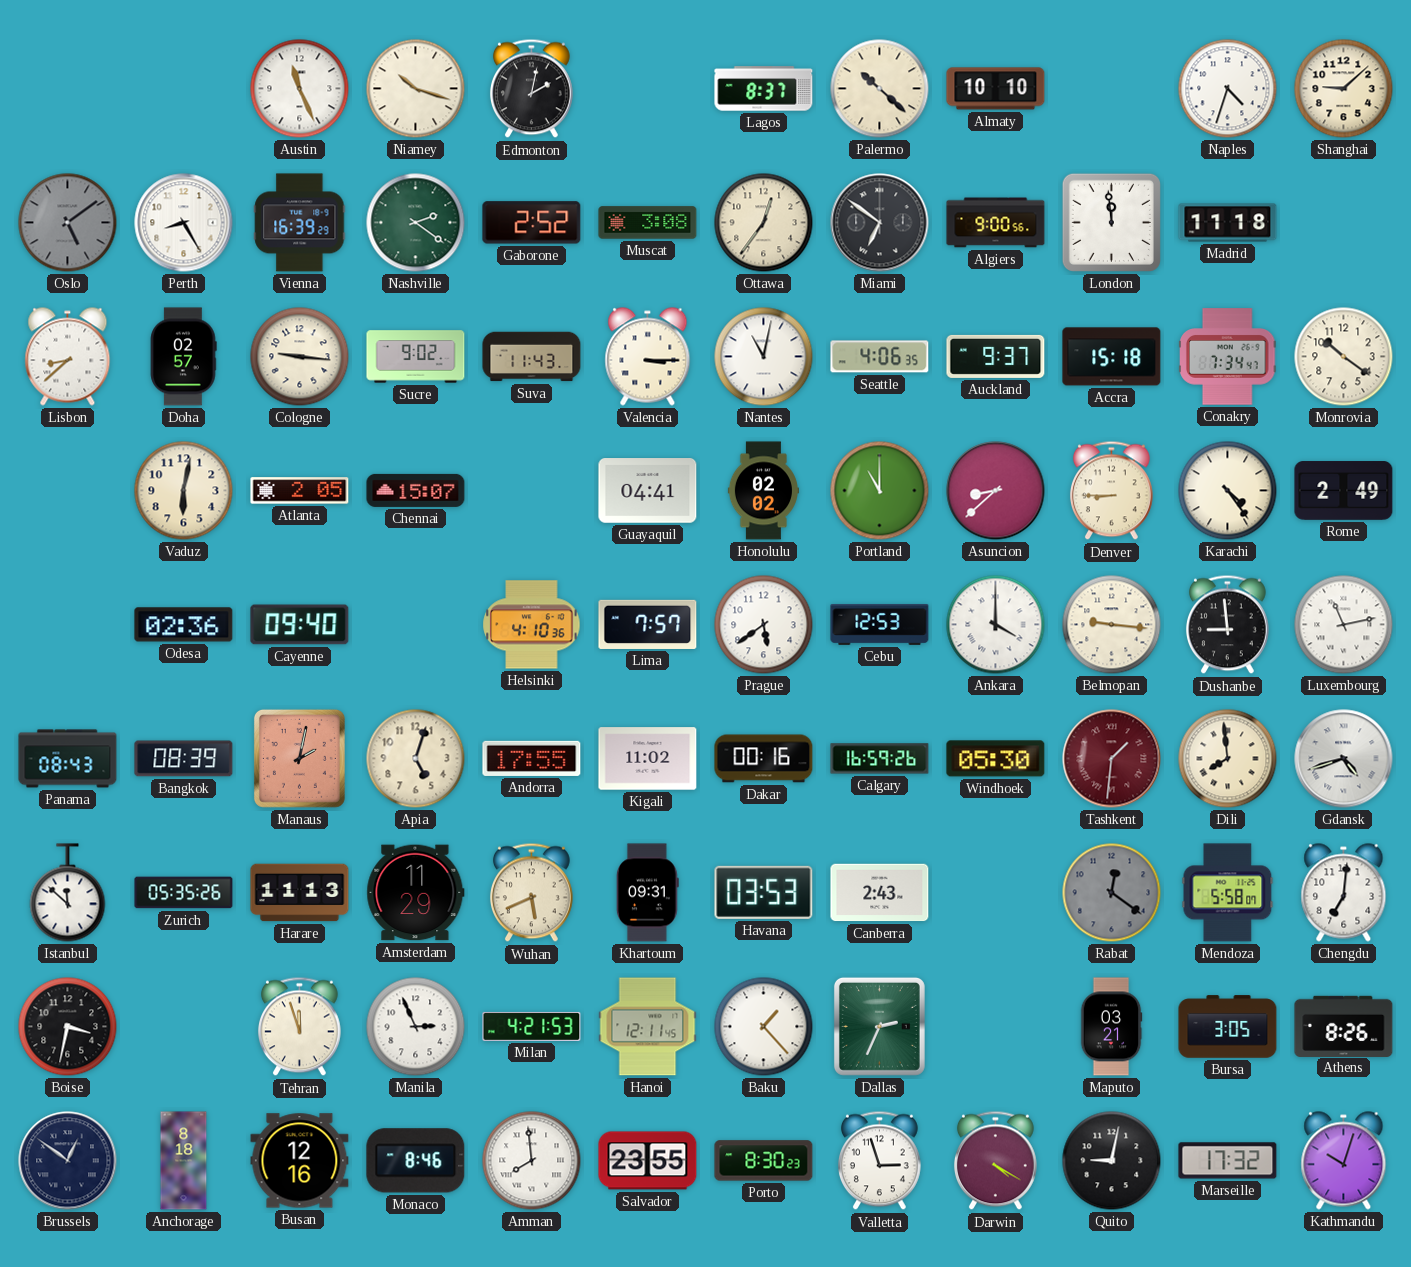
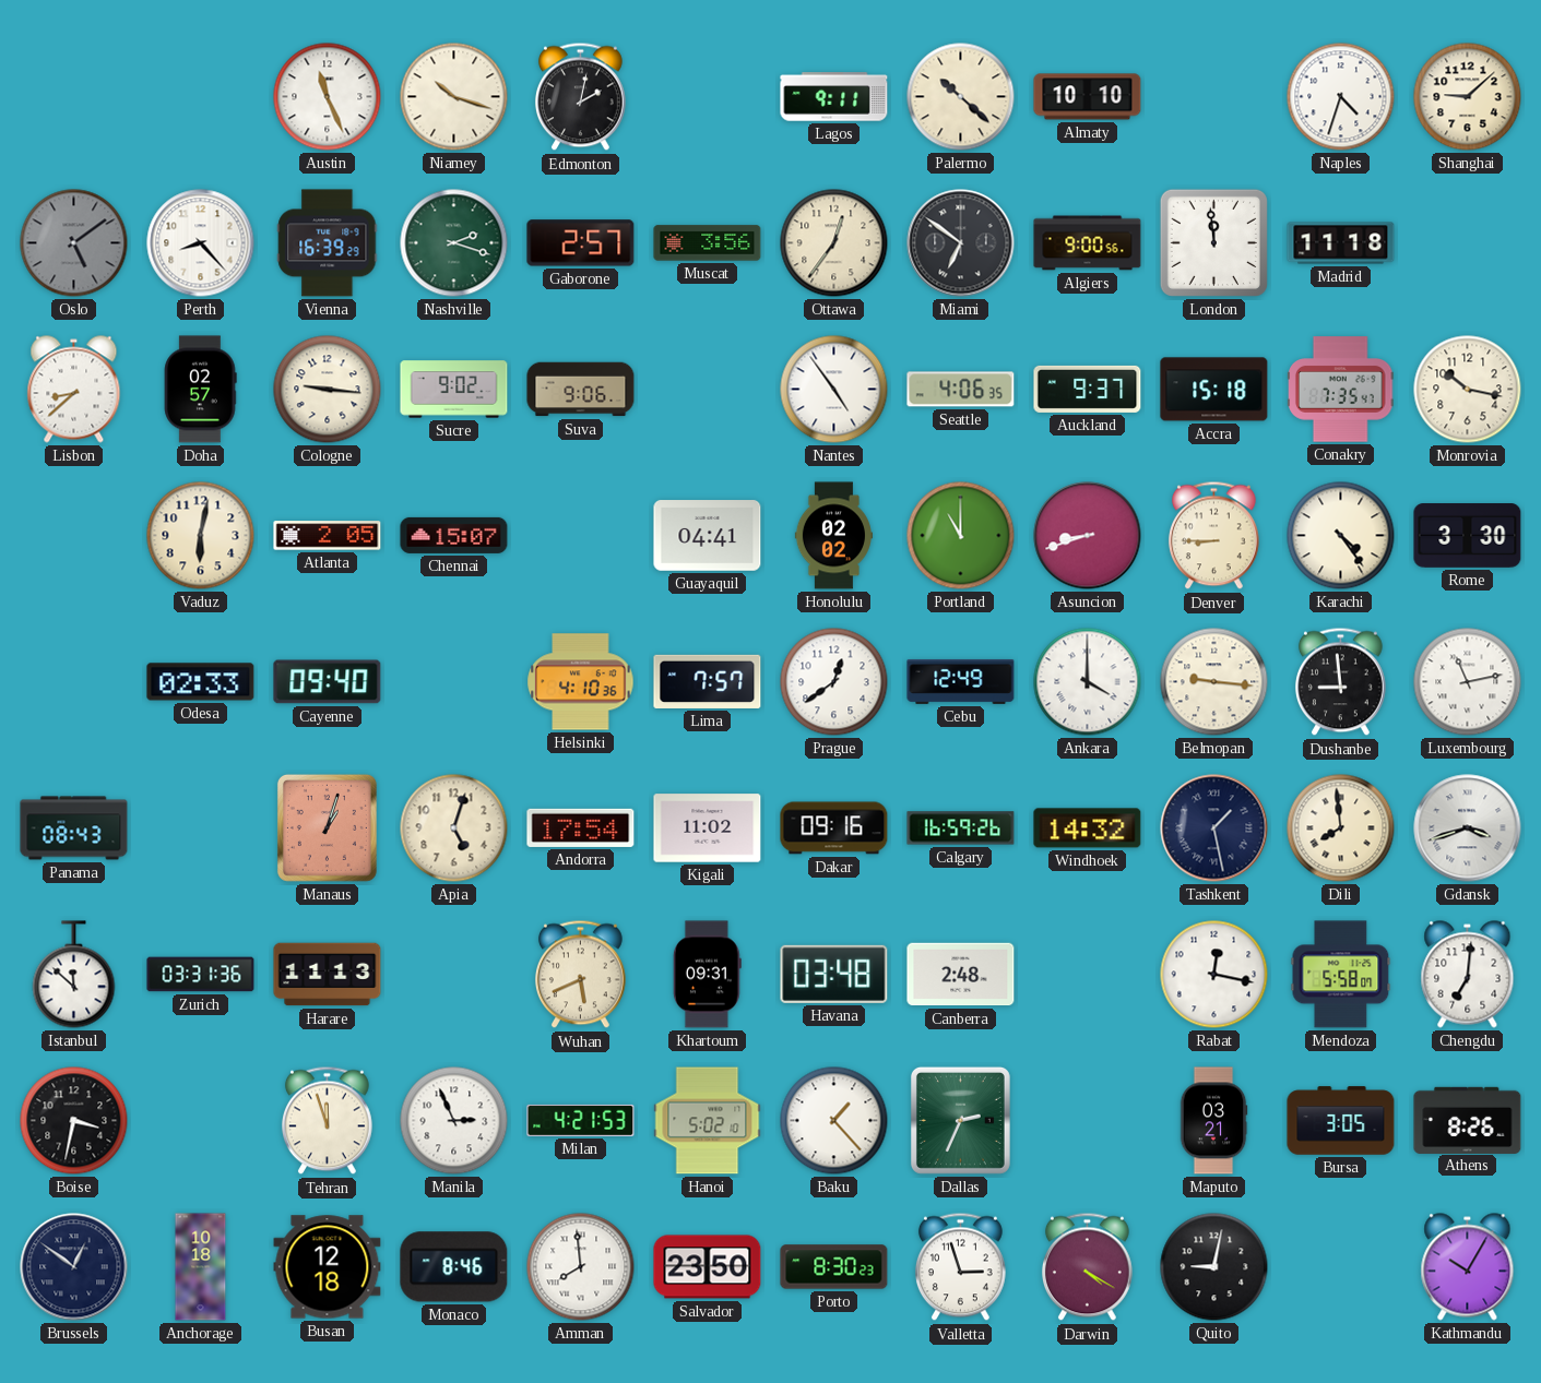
Lagos: 8:37 -> 9:11
Perth: 8:25 -> 8:23
Nashville: 2:21 -> 2:18
Gaborone: 2:52 -> 2:57
Muscat: 3:08 -> 3:56
Suva: 11:43 -> 9:06
Valencia: 3:15 -> none
Nantes: 11:02 -> 4:54
Conakry: 7:34 -> 7:35
Monrovia: 10:21 -> 10:17
Asuncion: 8:38 -> 8:42
Rome: 2:49 -> 3:30
Odesa: 02:36 -> 02:33
Prague: 5:39 -> 12:39
Cebu: 12:53 -> 12:49
Bangkok: 08:39 -> none
Manaus: 2:02 -> 1:03
Andorra: 17:55 -> 17:54
Dakar: 00:16 -> 09:16
Windhoek: 05:30 -> 14:32
Tashkent: 1:31 -> 1:28
Tashkent dial: burgundy -> navy
Gdansk: 4:42 -> 3:42
Zurich: 05:35 -> 03:31
Amsterdam: 11:29 -> none
Havana: 03:53 -> 03:48
Canberra: 2:43 -> 2:48
Rabat: 12:21 -> 12:17
Rabat dial: grey -> white
Hanoi: 12:11 -> 5:02
Anchorage: 8:18 -> 10:18
Busan: 12:16 -> 12:18
Salvador: 23:55 -> 23:50
Marseille: 17:32 -> none
Kathmandu: 10:03 -> 10:05
